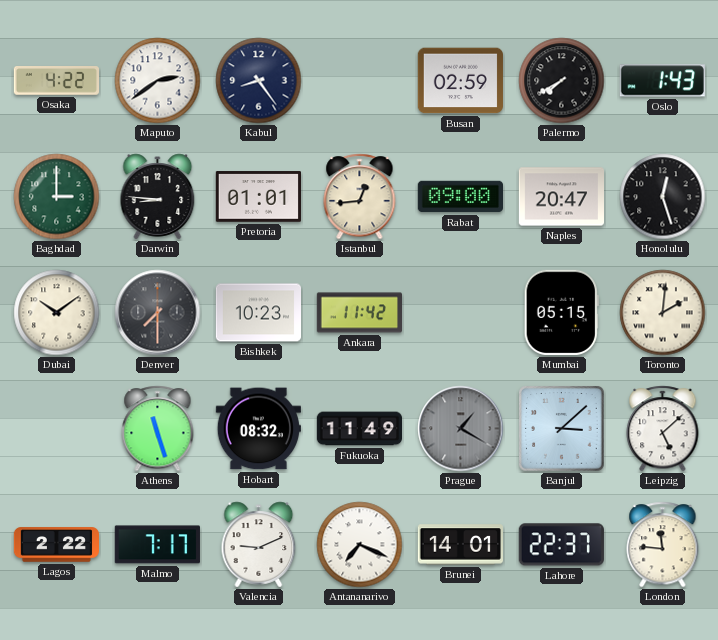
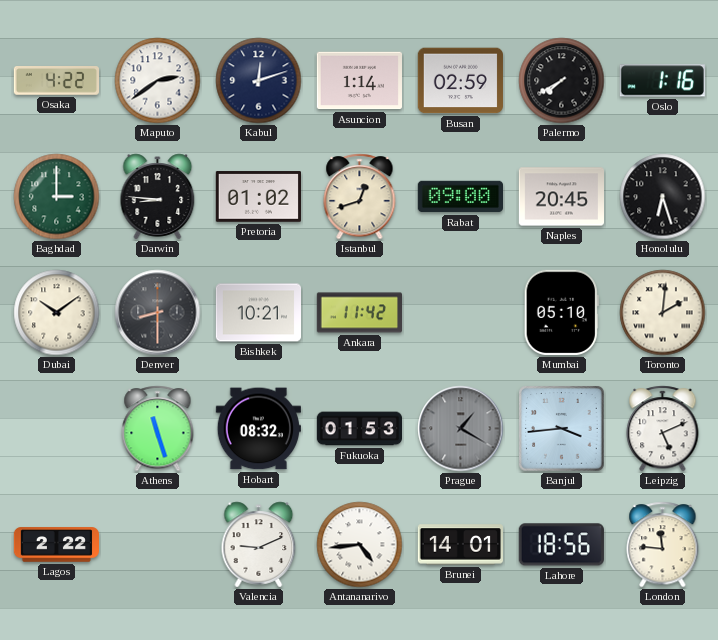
Kabul: 8:24 -> 12:12
Asuncion: none -> 1:14
Oslo: 1:43 -> 1:16
Pretoria: 01:01 -> 01:02
Istanbul: 12:44 -> 12:42
Naples: 20:47 -> 20:45
Honolulu: 12:27 -> 6:27
Denver: 7:30 -> 8:30
Bishkek: 10:23 -> 10:21
Mumbai: 05:15 -> 05:10
Fukuoka: 11:49 -> 01:53
Banjul: 3:08 -> 3:44
Leipzig: 5:08 -> 5:11
Malmo: 7:17 -> none
Antananarivo: 7:19 -> 4:44
Lahore: 22:37 -> 18:56
